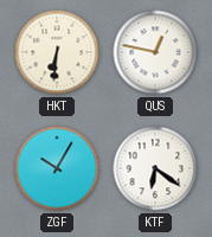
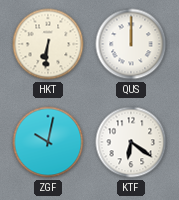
QUS: 12:47 -> 12:00
ZGF: 10:05 -> 10:02
